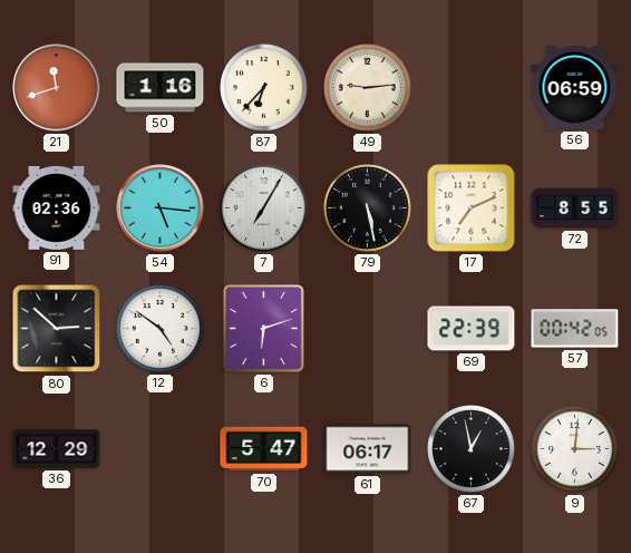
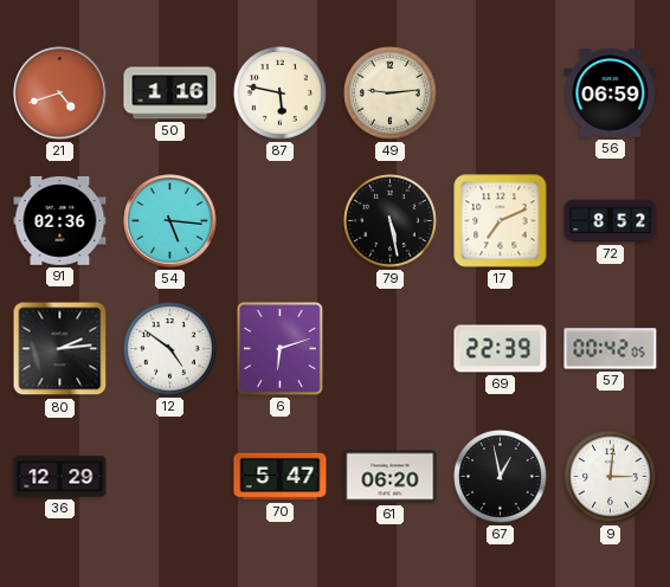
21: 11:42 -> 4:42
87: 6:37 -> 5:47
7: 7:05 -> none
72: 8:55 -> 8:52
80: 2:52 -> 2:14
61: 06:17 -> 06:20
